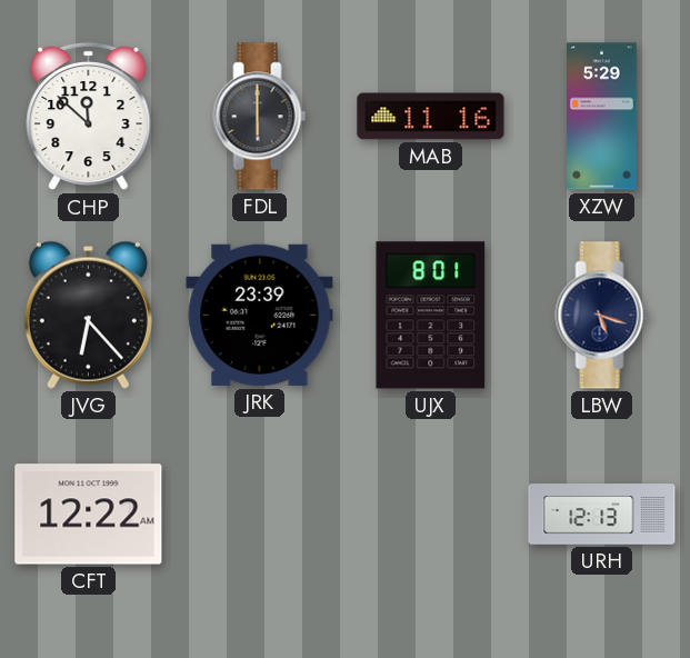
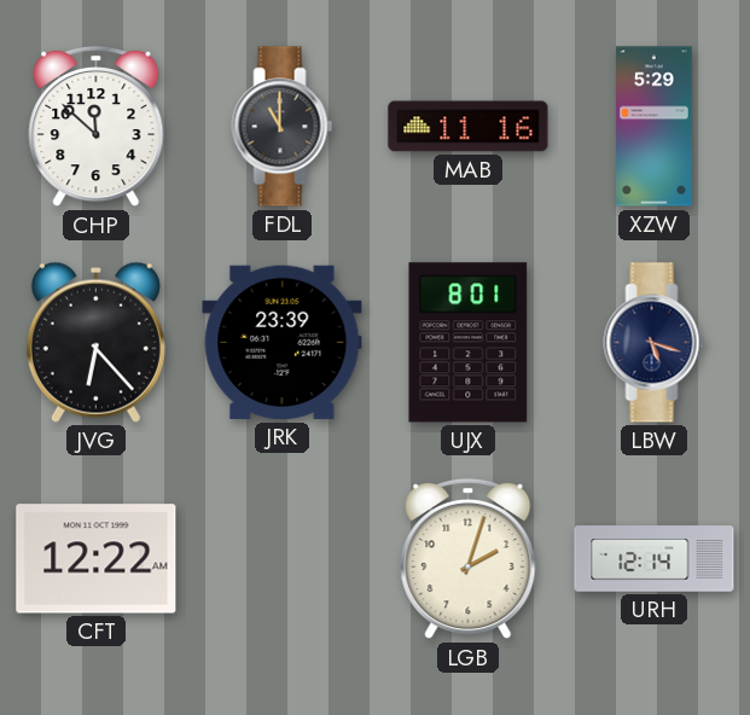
FDL: 6:00 -> 11:00
LGB: none -> 2:03
URH: 12:13 -> 12:14
